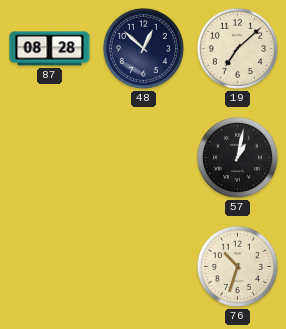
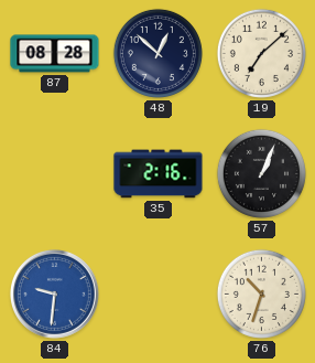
35: none -> 2:16
57: 1:02 -> 1:04
84: none -> 9:31
